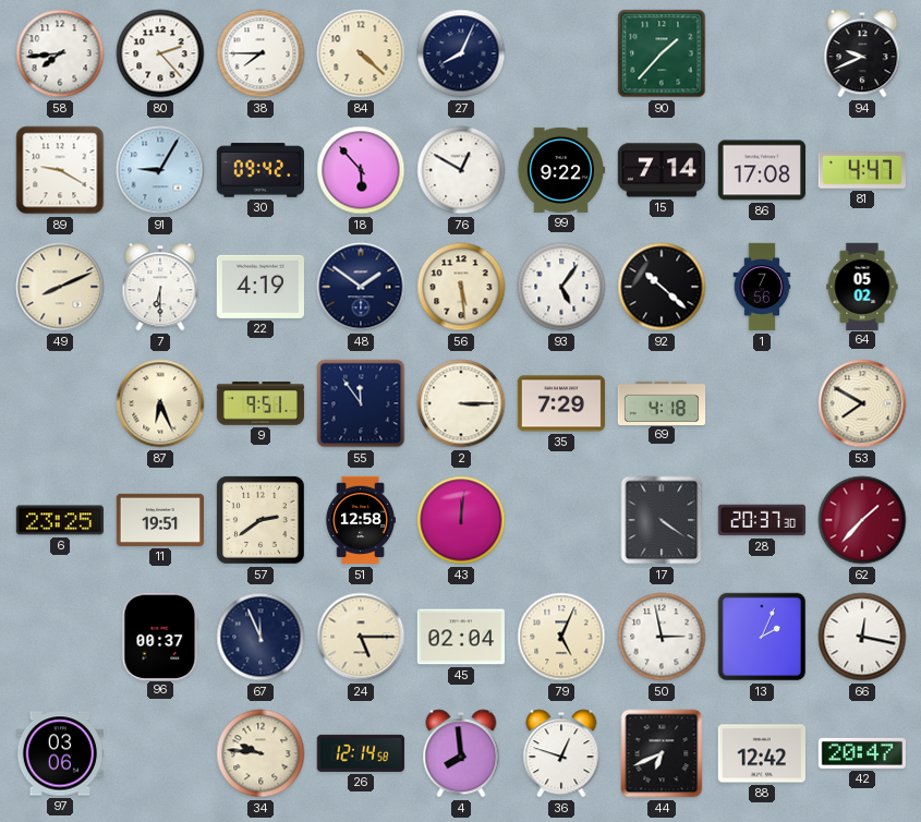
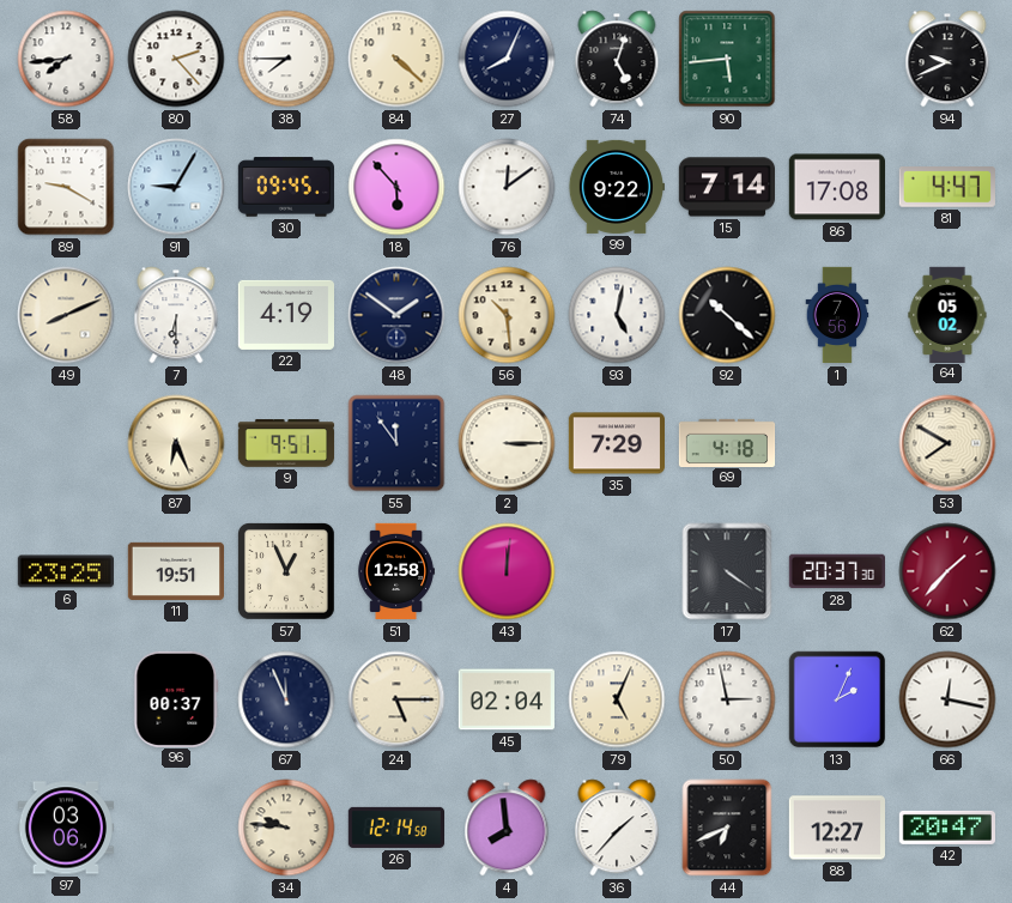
74: none -> 5:03
90: 1:37 -> 5:44
30: 09:42 -> 09:45
76: 12:50 -> 12:09
56: 5:29 -> 10:29
93: 5:06 -> 5:02
57: 2:39 -> 12:56
36: 12:48 -> 1:37
88: 12:42 -> 12:27
